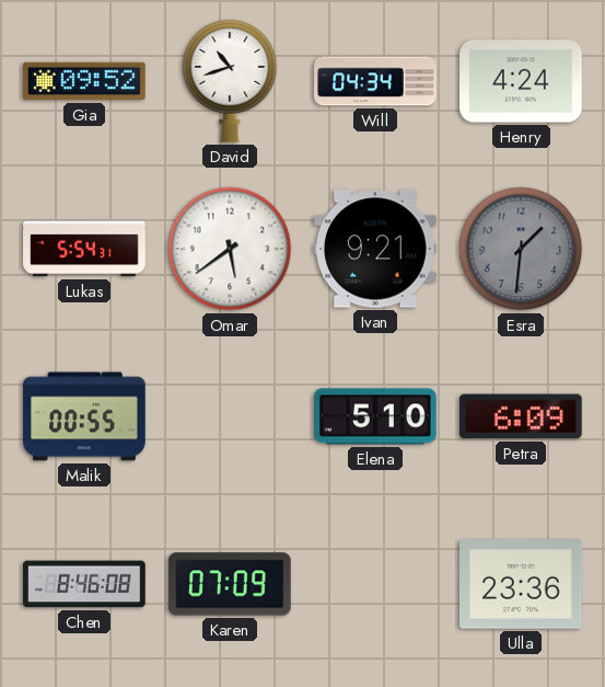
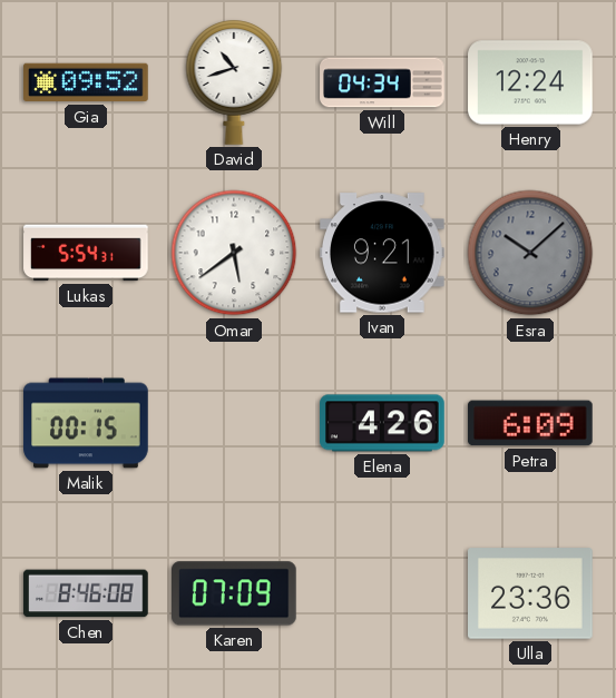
Henry: 4:24 -> 12:24
Esra: 1:31 -> 10:08
Malik: 00:55 -> 00:15
Elena: 5:10 -> 4:26
